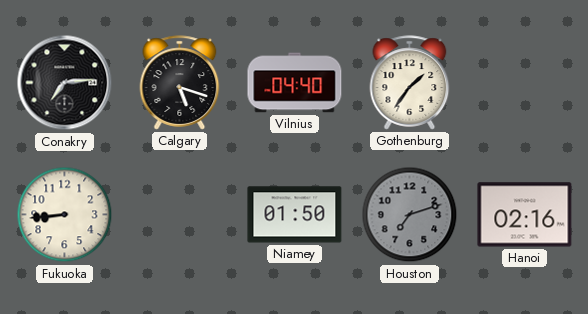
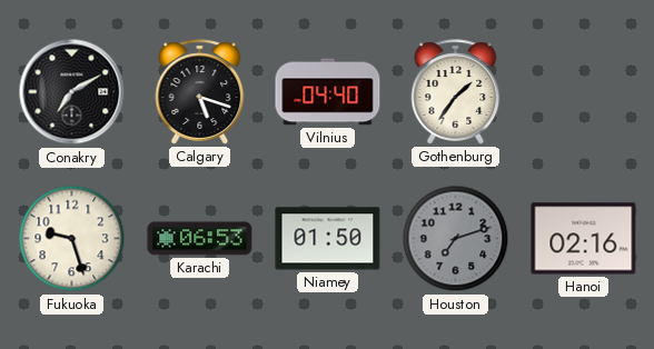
Conakry: 7:14 -> 7:10
Fukuoka: 8:44 -> 9:27
Karachi: none -> 06:53
